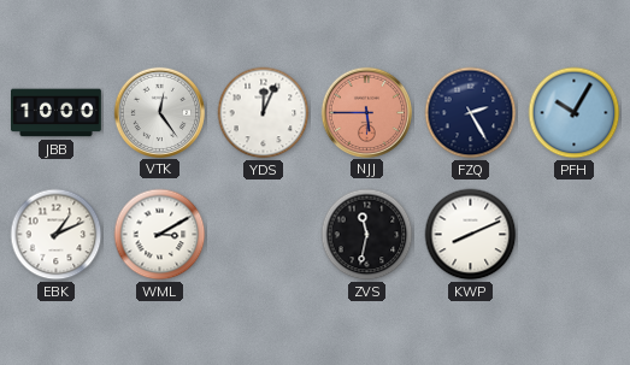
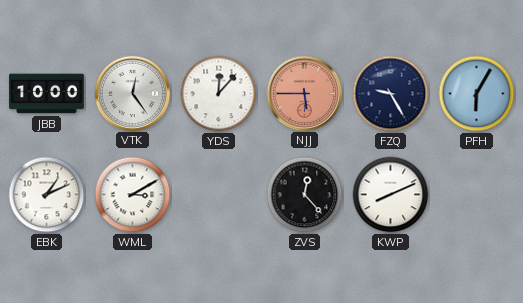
YDS: 12:04 -> 12:07
FZQ: 2:25 -> 9:25
PFH: 10:05 -> 6:05
ZVS: 11:32 -> 12:23
